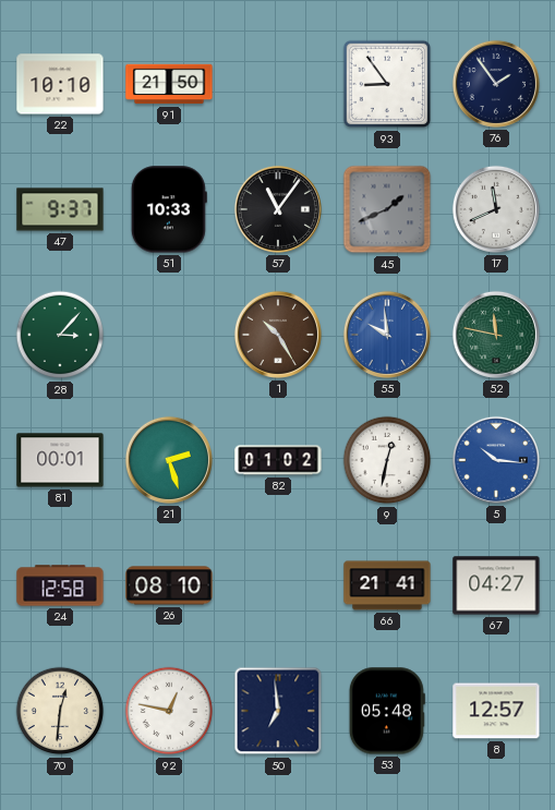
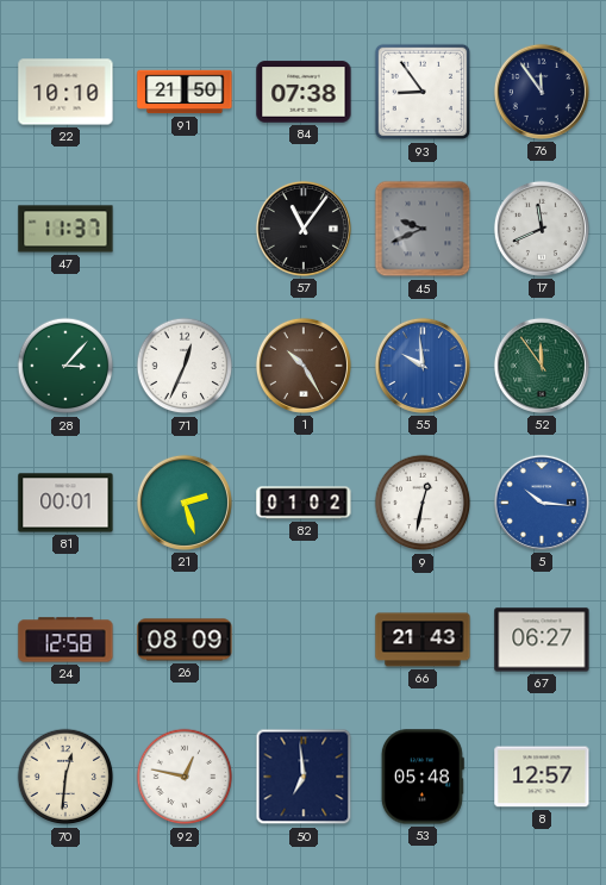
84: none -> 07:38
76: 1:54 -> 11:54
47: 9:37 -> 11:37
51: 10:33 -> none
45: 1:41 -> 9:41
71: none -> 12:34
52: 11:47 -> 11:54
26: 08:10 -> 08:09
66: 21:41 -> 21:43
67: 04:27 -> 06:27
